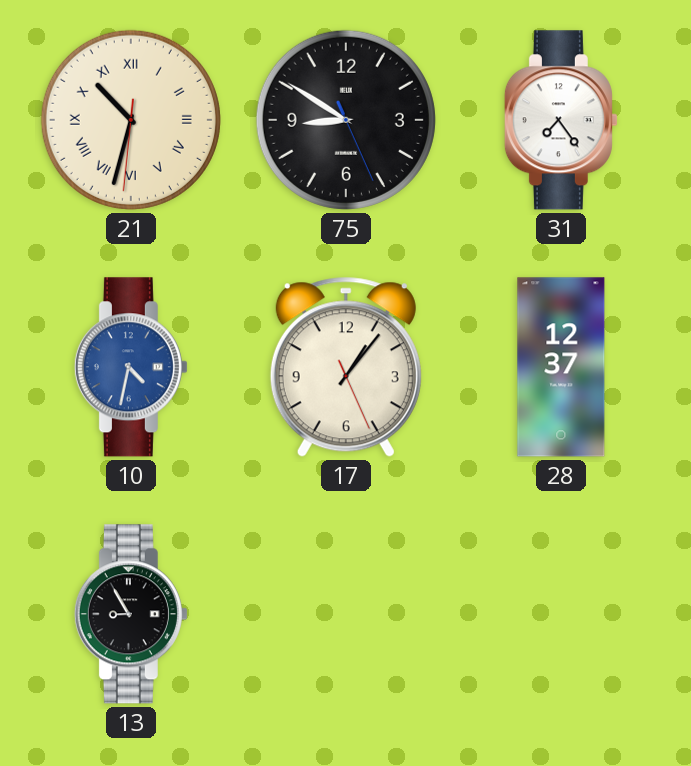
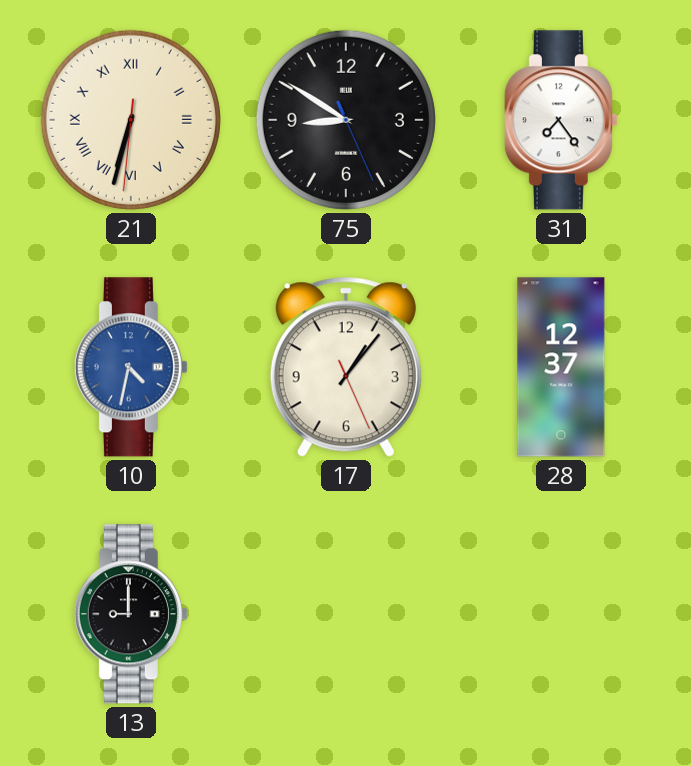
21: 10:32 -> 6:32
13: 8:55 -> 9:00
